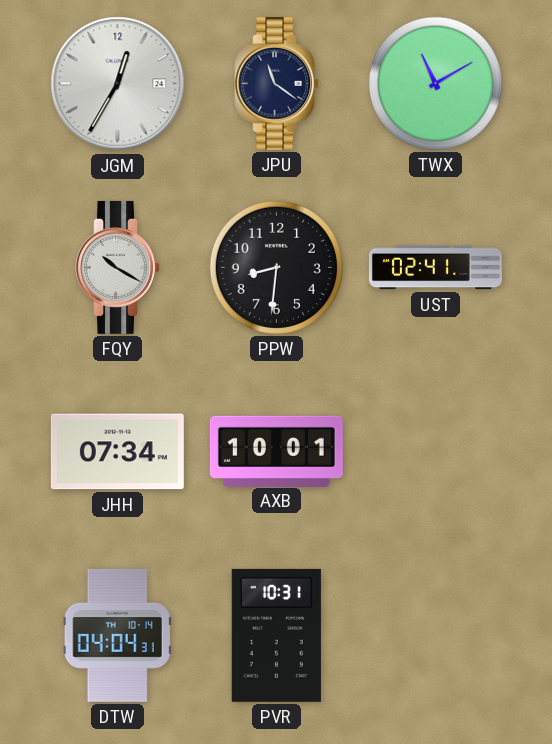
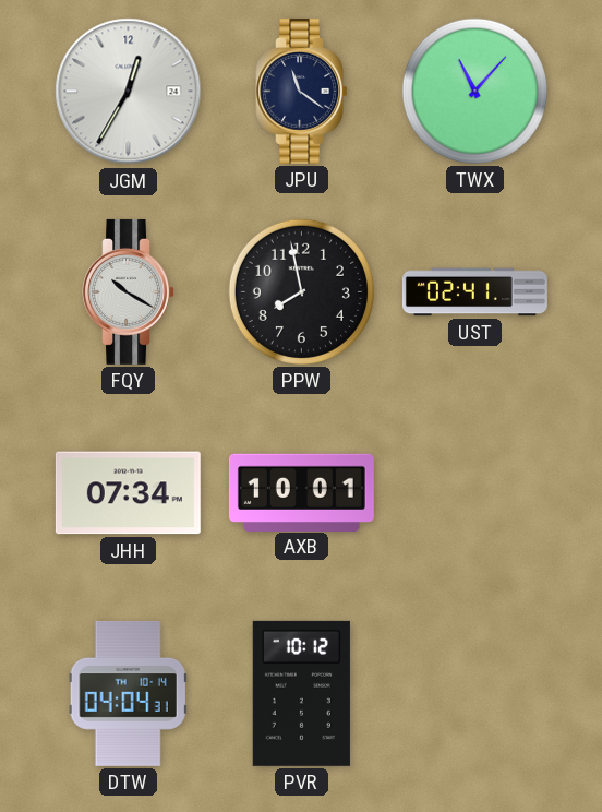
TWX: 11:10 -> 11:07
PPW: 8:31 -> 7:58
PVR: 10:31 -> 10:12
